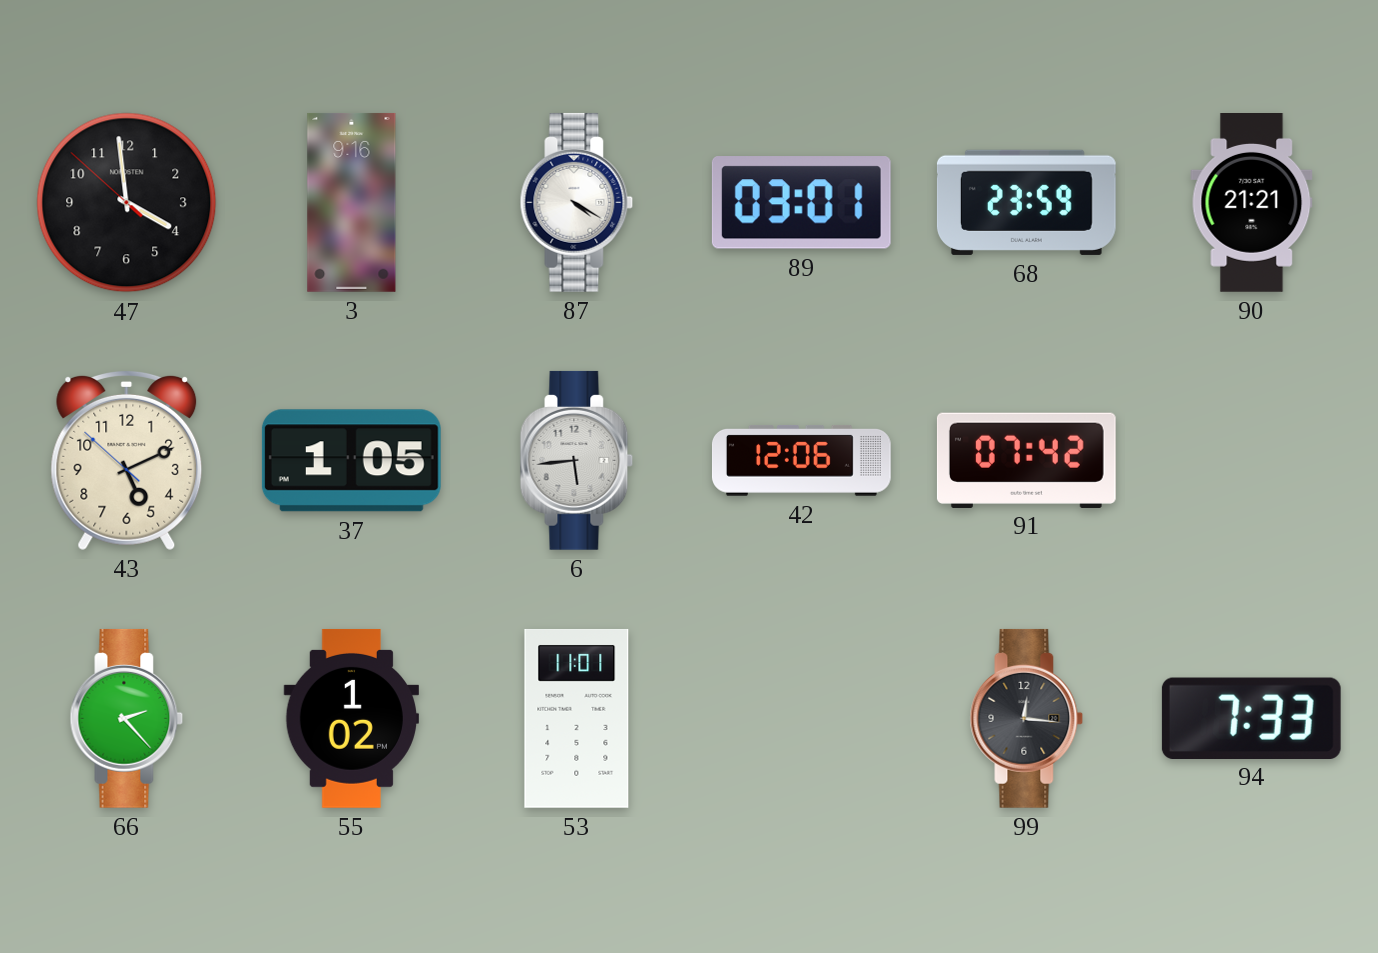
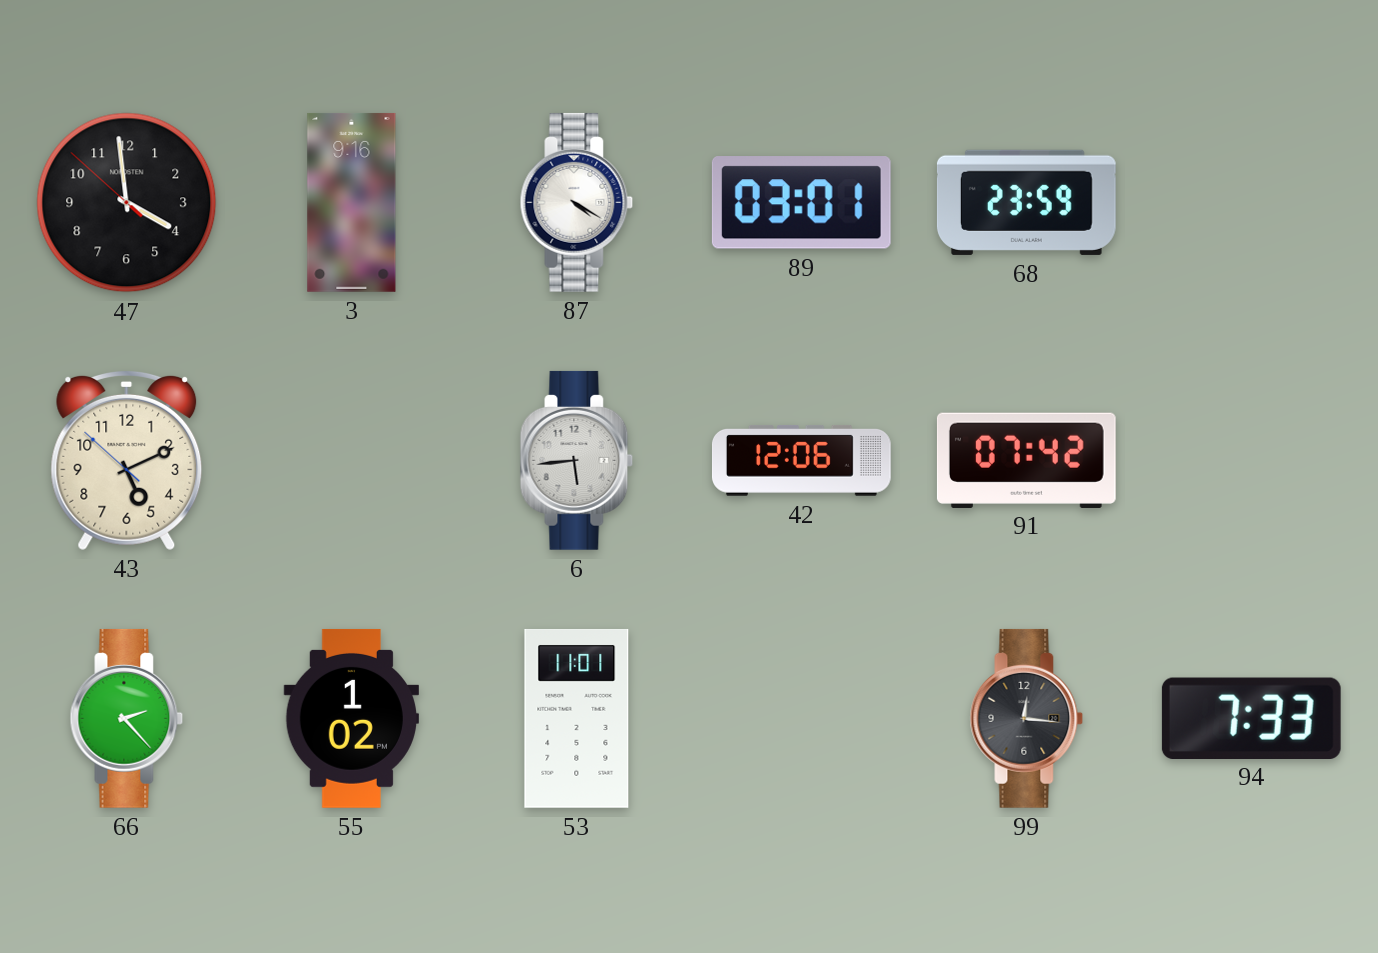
90: 21:21 -> none
37: 1:05 -> none
